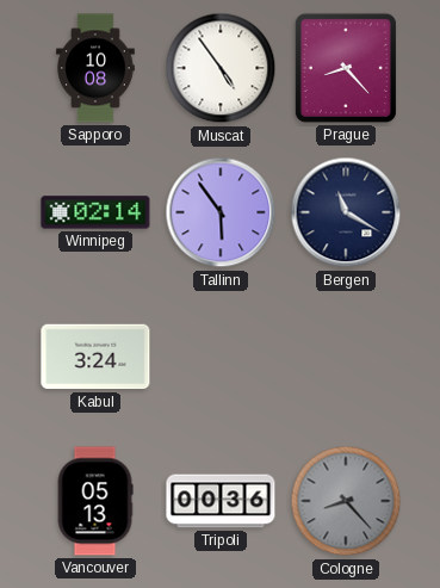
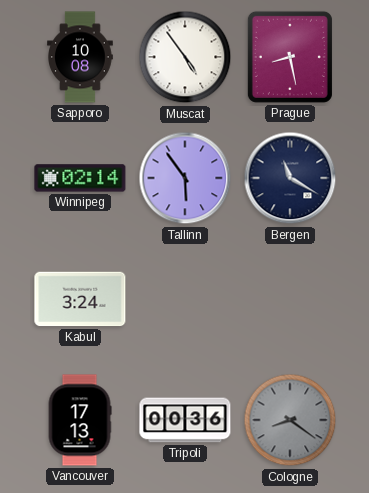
Prague: 8:23 -> 8:28
Vancouver: 05:13 -> 17:13
Cologne: 8:23 -> 8:21
